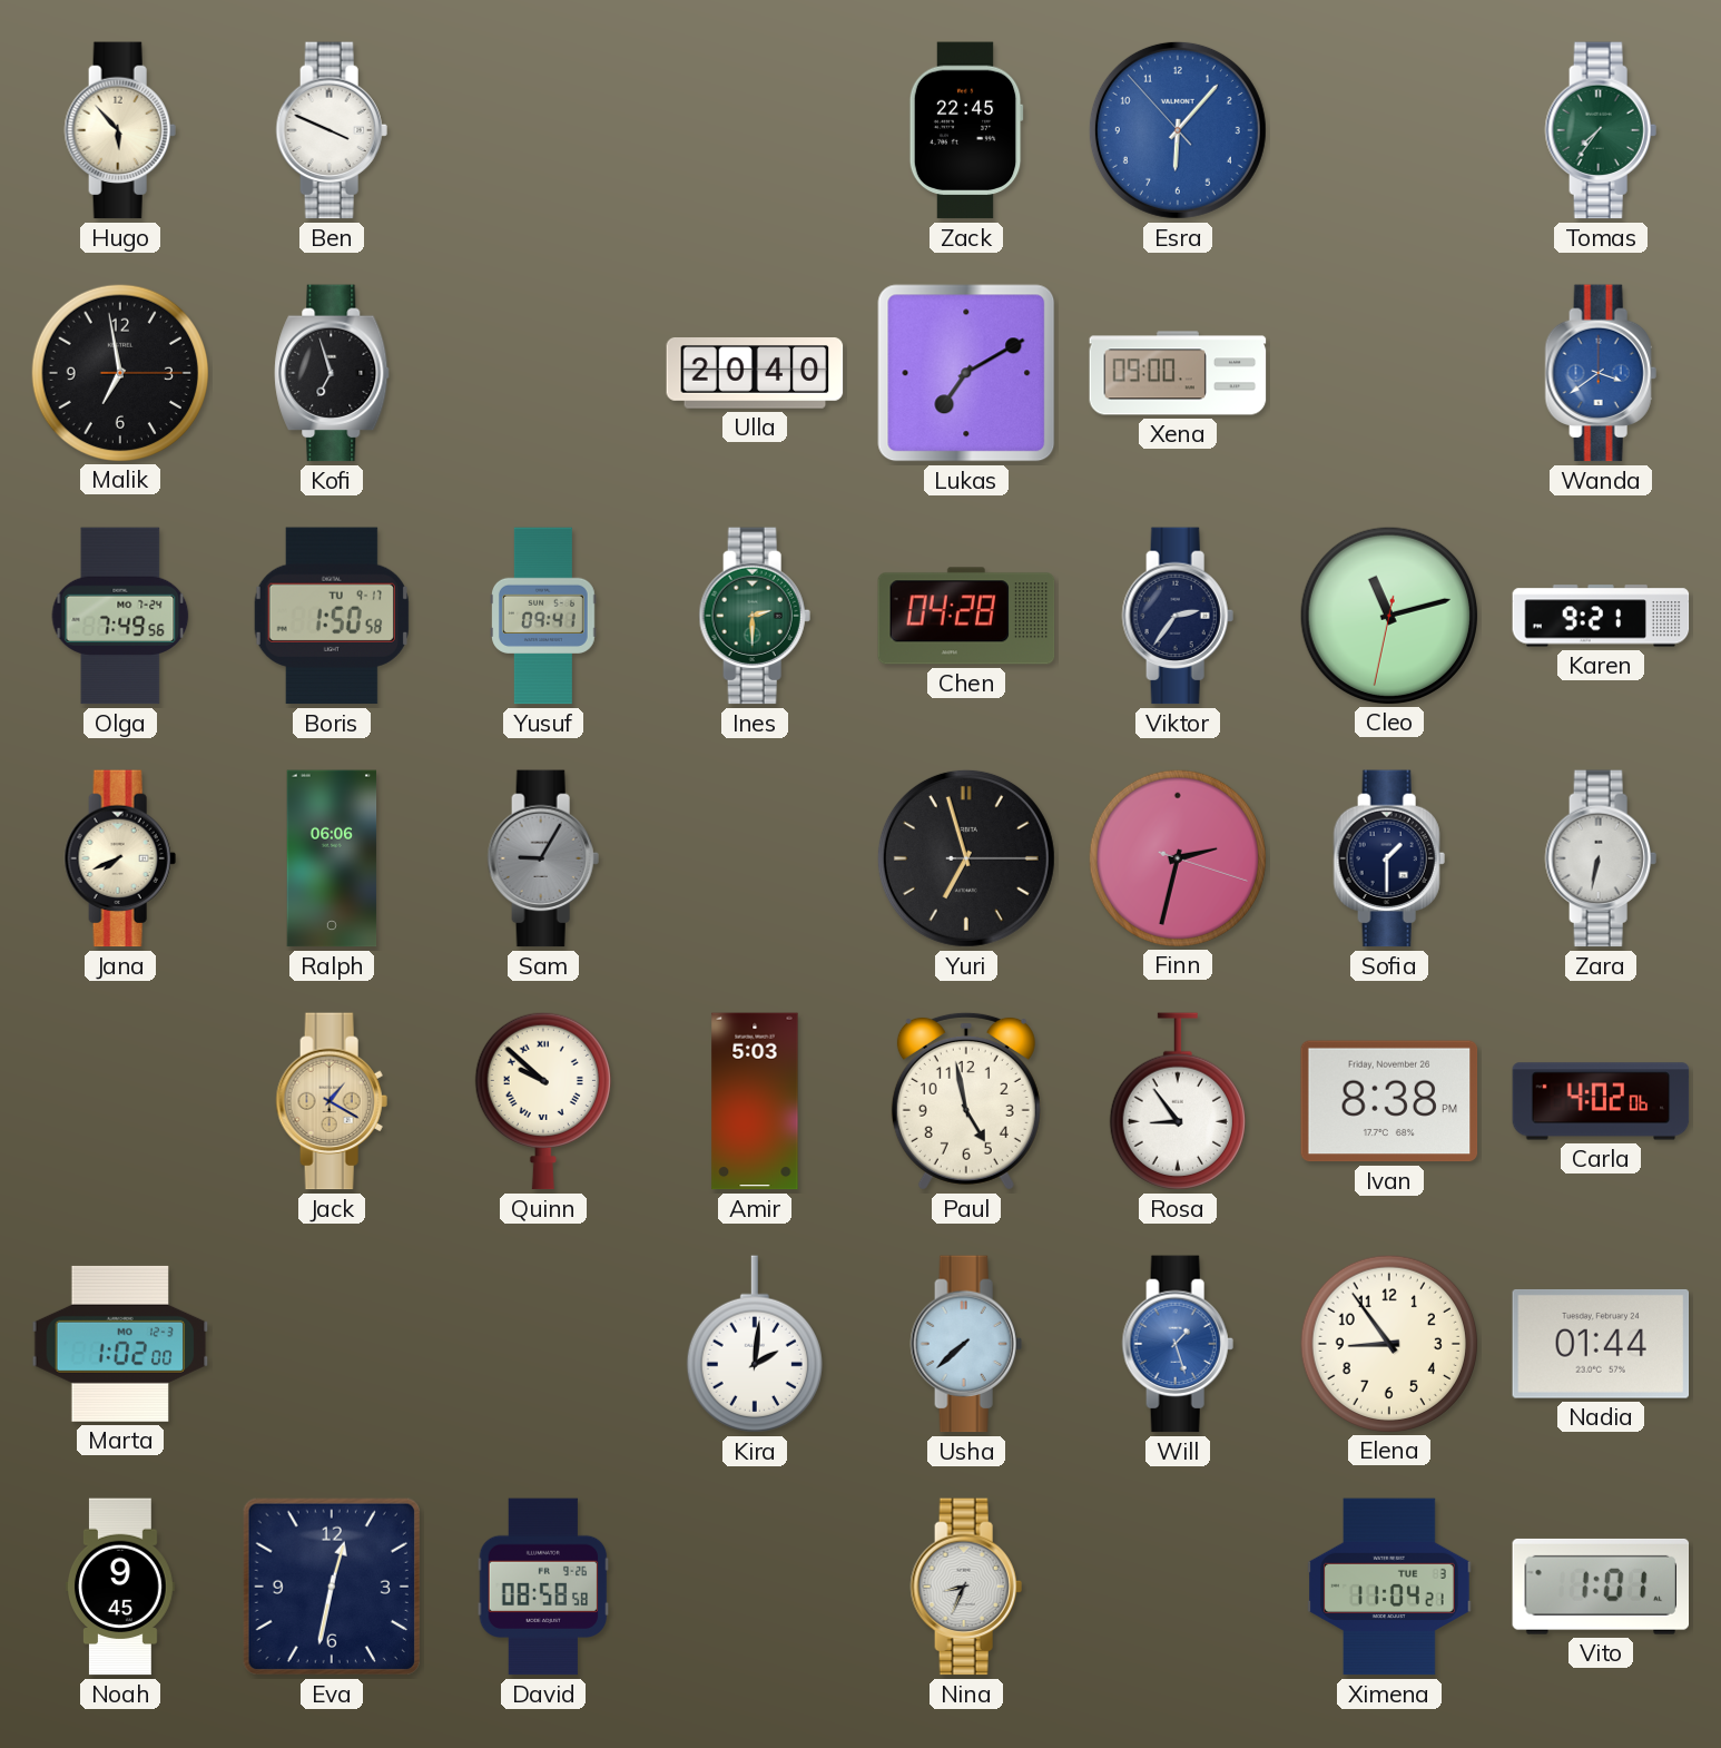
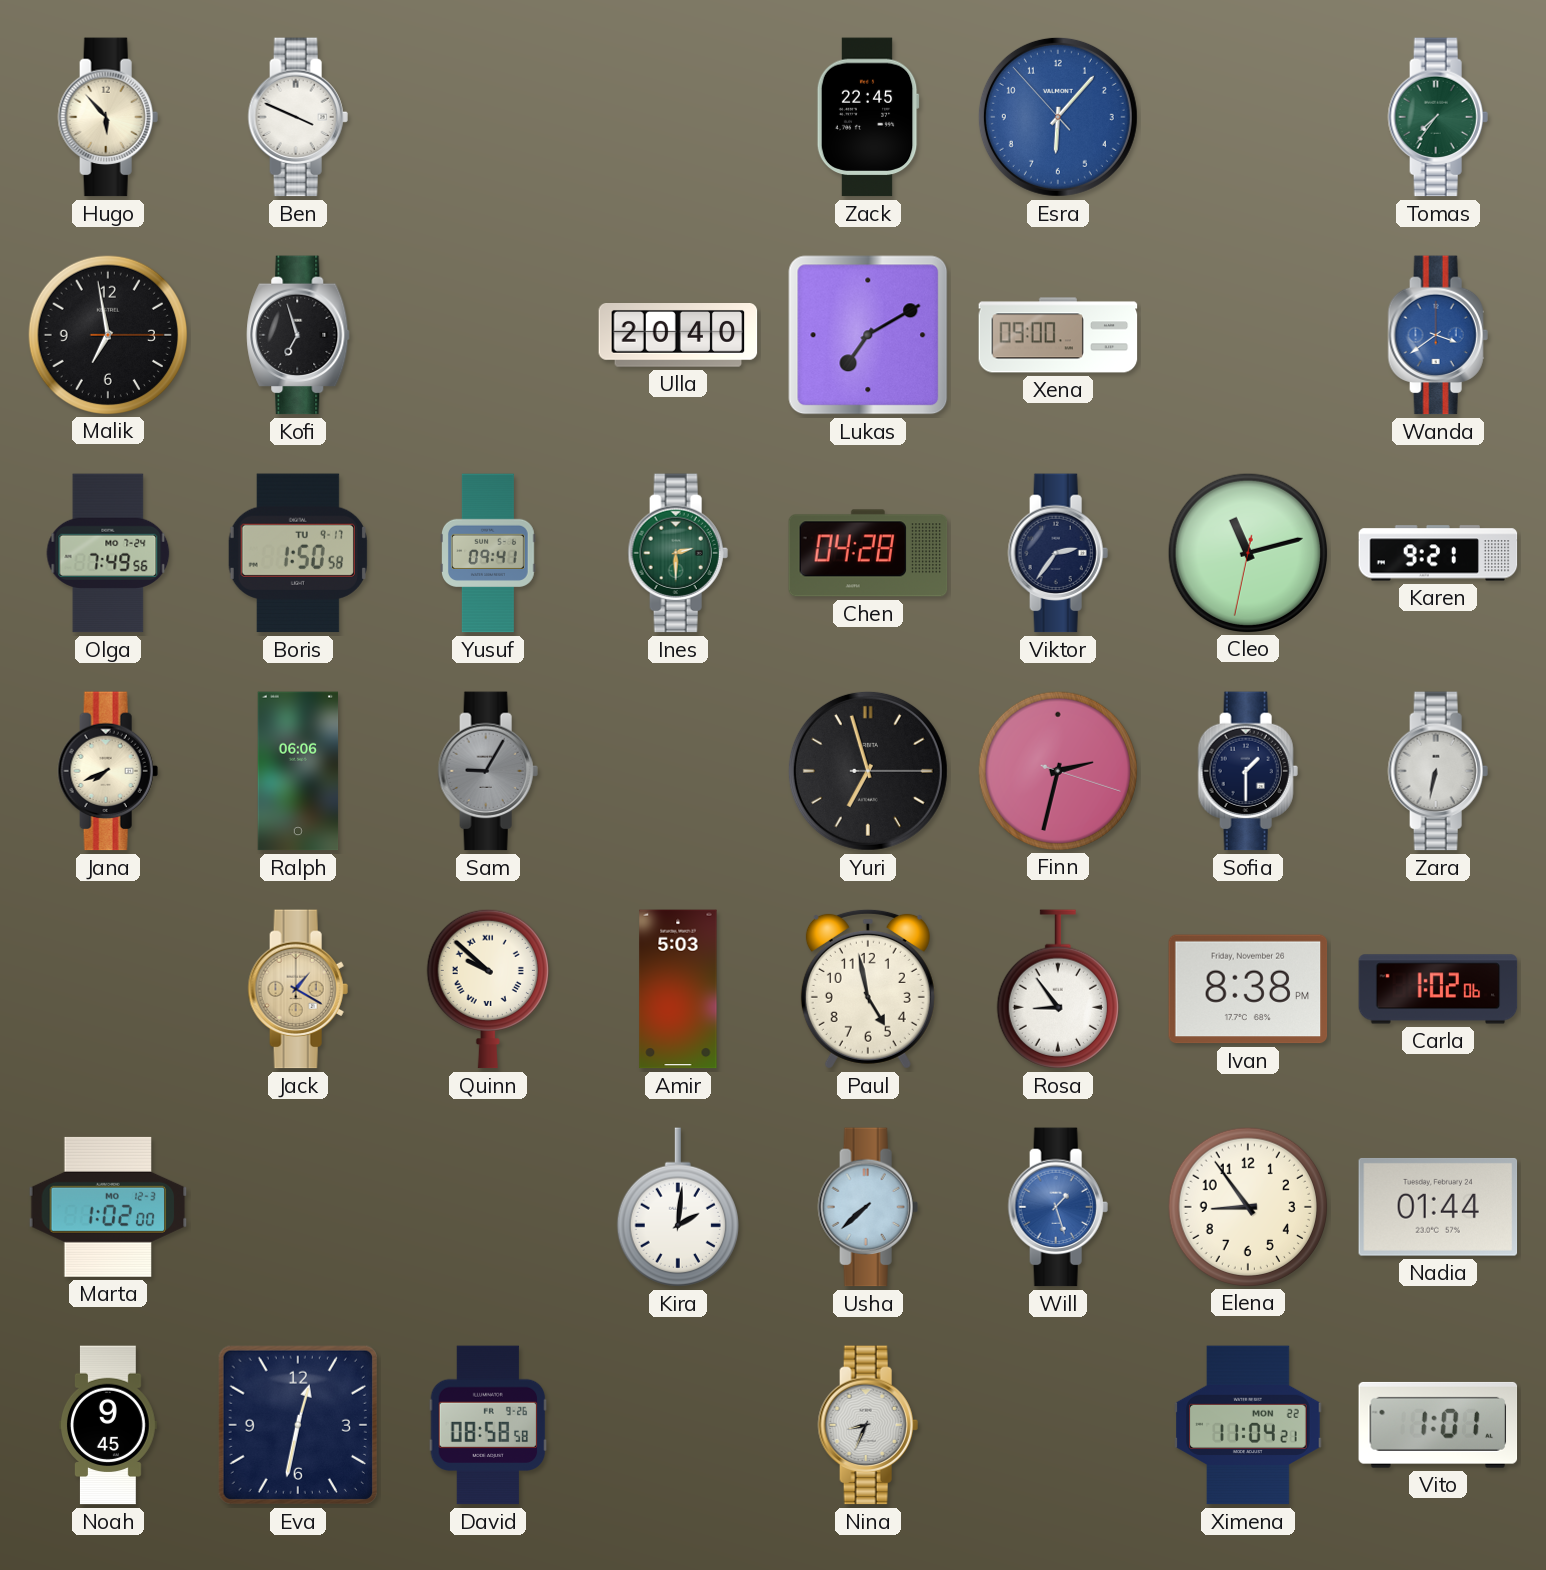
Carla: 4:02 -> 1:02
Ximena date: TUE 3 -> MON 22
